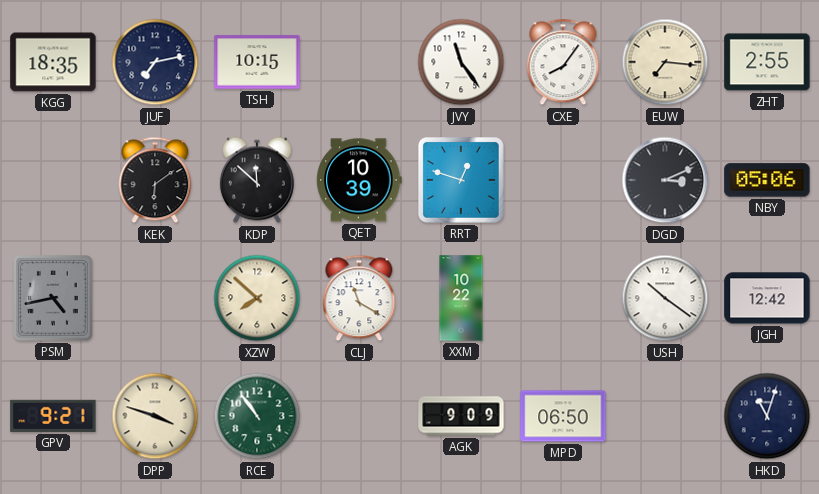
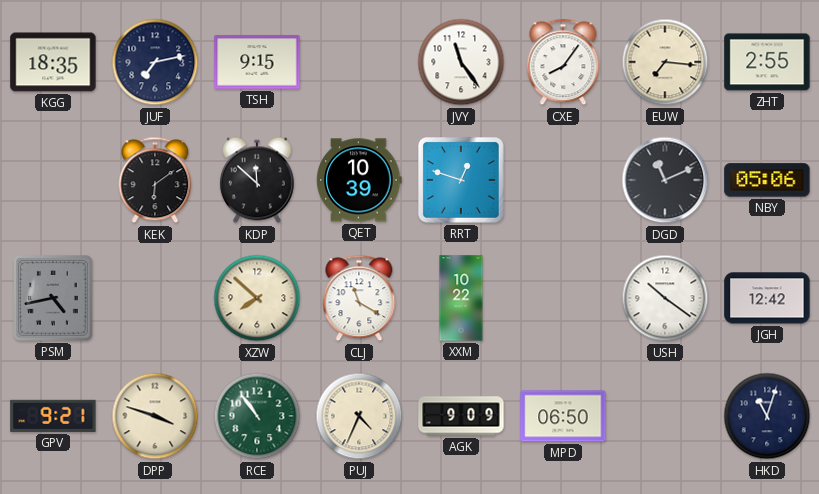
TSH: 10:15 -> 9:15
DGD: 3:11 -> 11:11
PUJ: none -> 4:34
